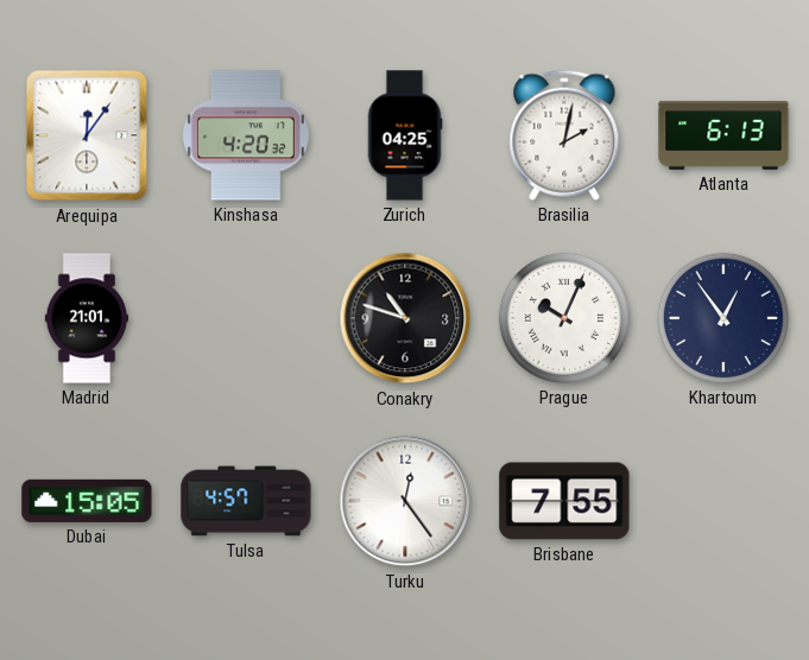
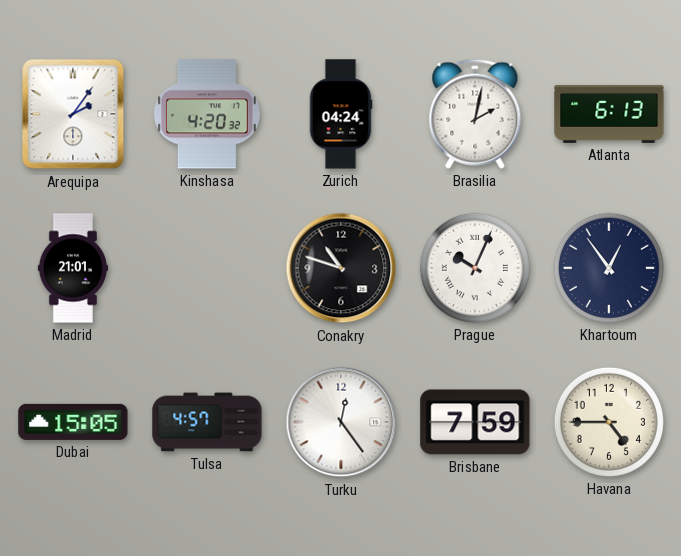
Arequipa: 12:06 -> 2:06
Zurich: 04:25 -> 04:24
Brisbane: 7:55 -> 7:59
Havana: none -> 4:45
